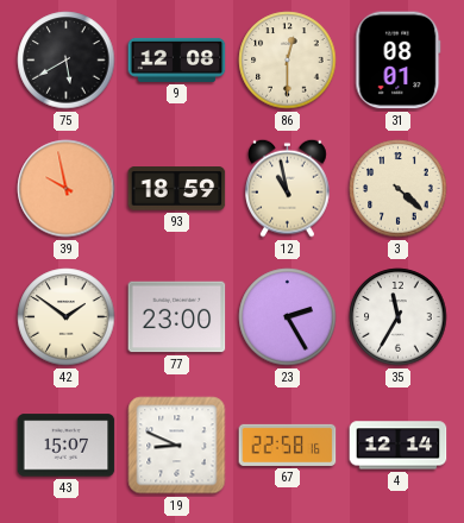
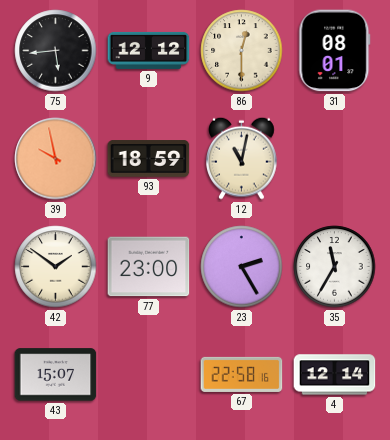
75: 5:40 -> 5:44
9: 12:08 -> 12:12
12: 10:58 -> 11:02
3: 4:22 -> none
19: 8:49 -> none
